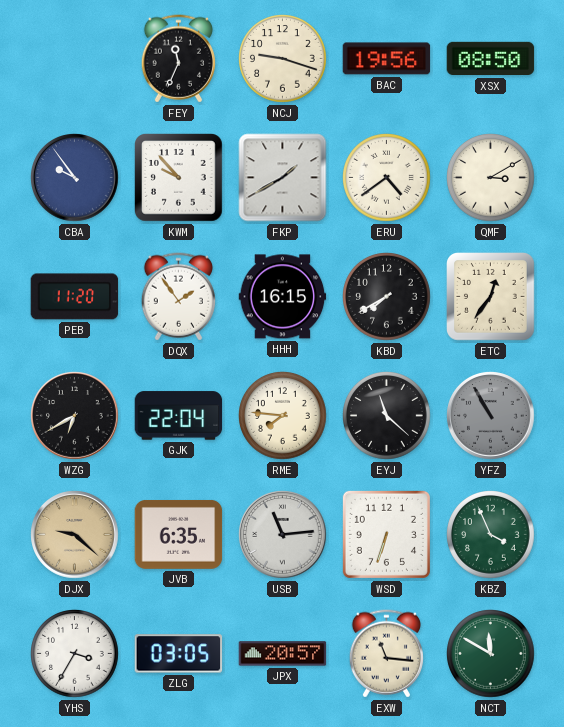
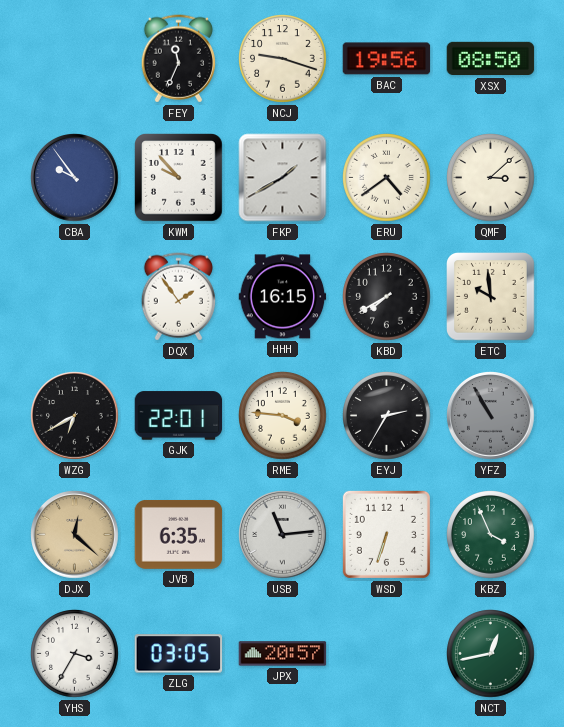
QMF: 3:10 -> 3:08
PEB: 11:20 -> none
ETC: 12:36 -> 9:59
GJK: 22:04 -> 22:01
RME: 7:46 -> 3:46
EYJ: 11:22 -> 2:35
DJX: 9:22 -> 12:22
EXW: 11:16 -> none
NCT: 11:50 -> 12:43
